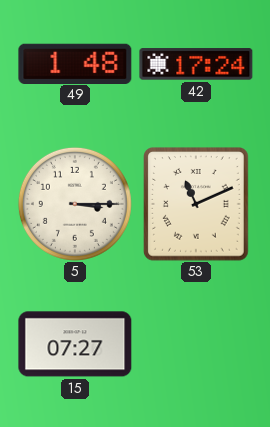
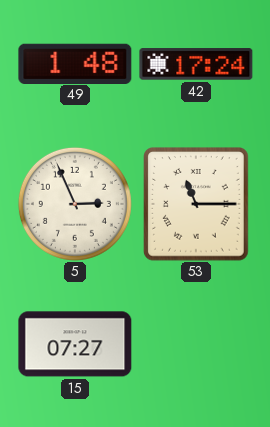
5: 3:15 -> 2:56
53: 11:11 -> 11:15
